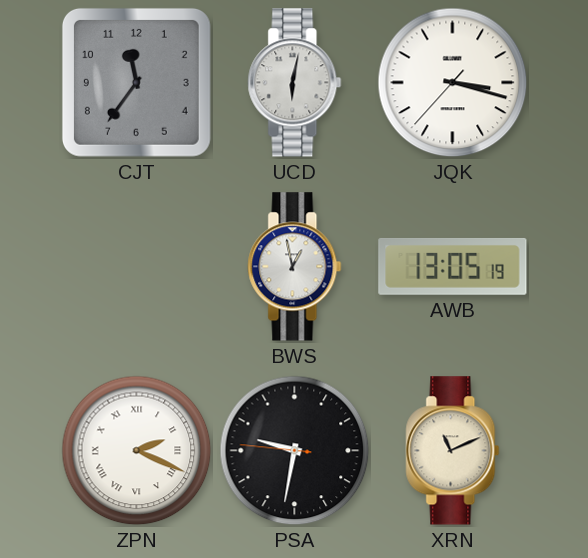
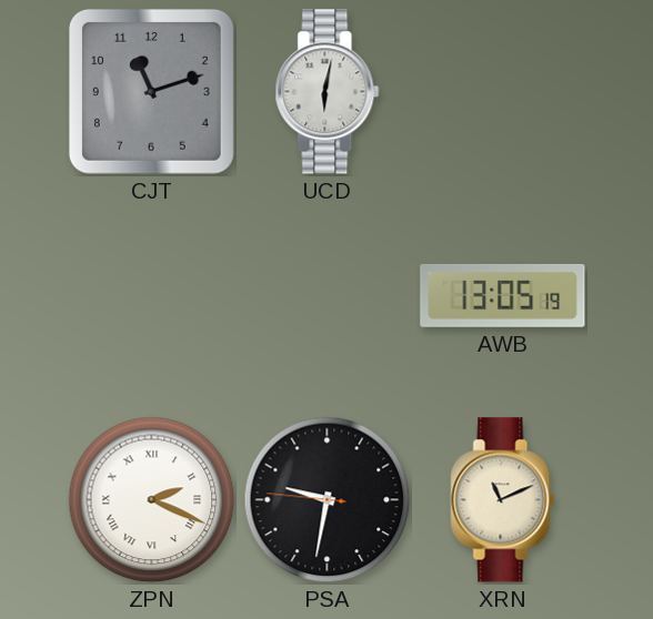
CJT: 11:36 -> 11:12
JQK: 3:17 -> none
BWS: 12:58 -> none
